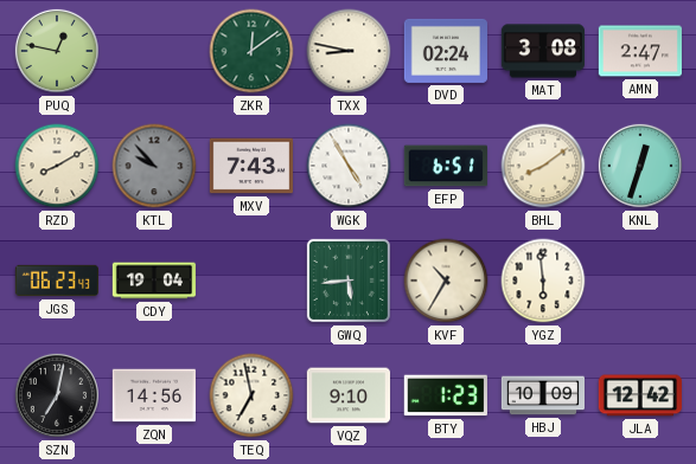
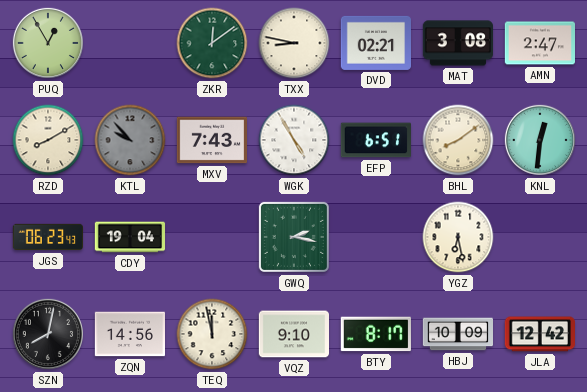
PUQ: 12:47 -> 12:55
DVD: 02:24 -> 02:21
KNL: 12:33 -> 12:31
GWQ: 5:44 -> 2:17
KVF: 10:35 -> none
YGZ: 5:59 -> 6:28
SZN: 7:02 -> 8:02
TEQ: 6:58 -> 11:58
BTY: 1:23 -> 8:17
